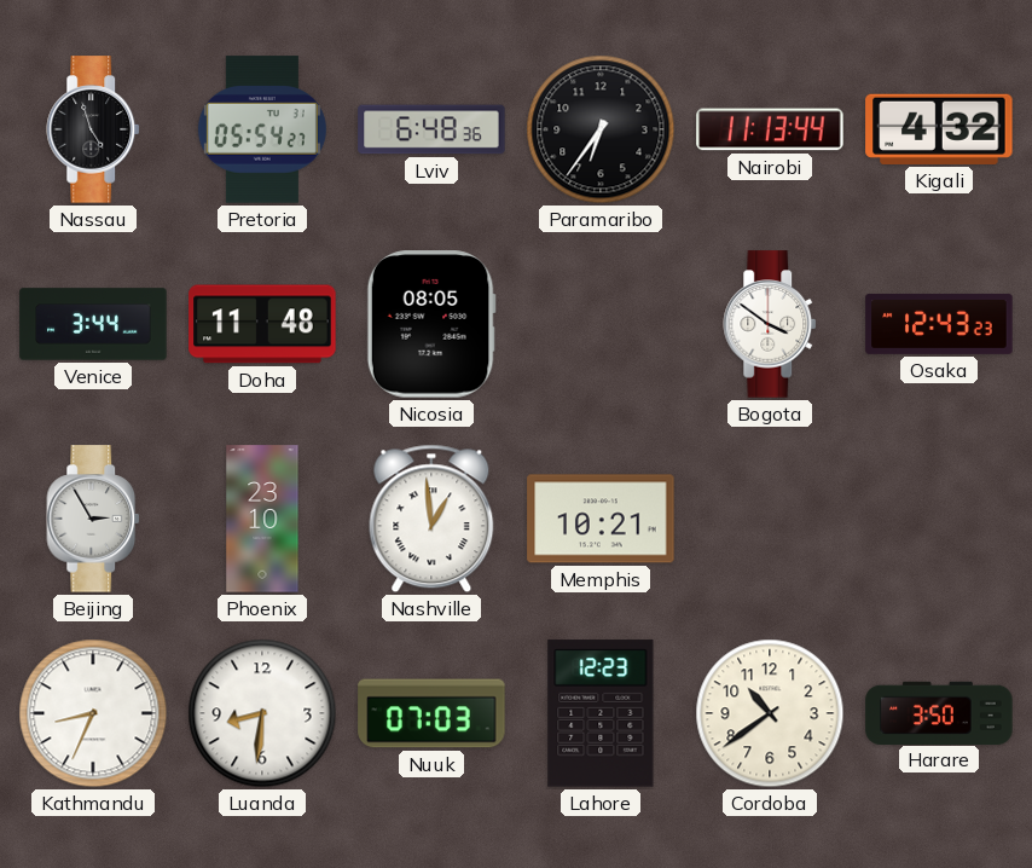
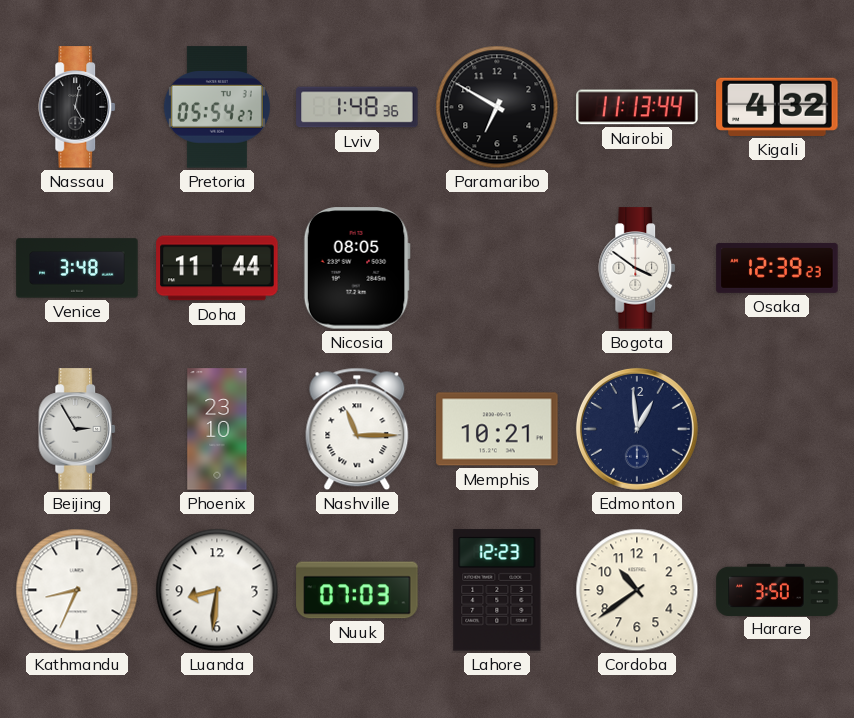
Nassau: 4:57 -> 5:02
Lviv: 6:48 -> 1:48
Paramaribo: 6:36 -> 6:50
Venice: 3:44 -> 3:48
Doha: 11:48 -> 11:44
Osaka: 12:43 -> 12:39
Nashville: 12:59 -> 11:15
Edmonton: none -> 12:59
